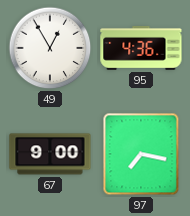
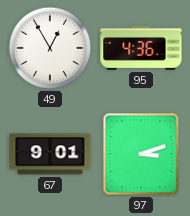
67: 9:00 -> 9:01
97: 7:17 -> 3:12
